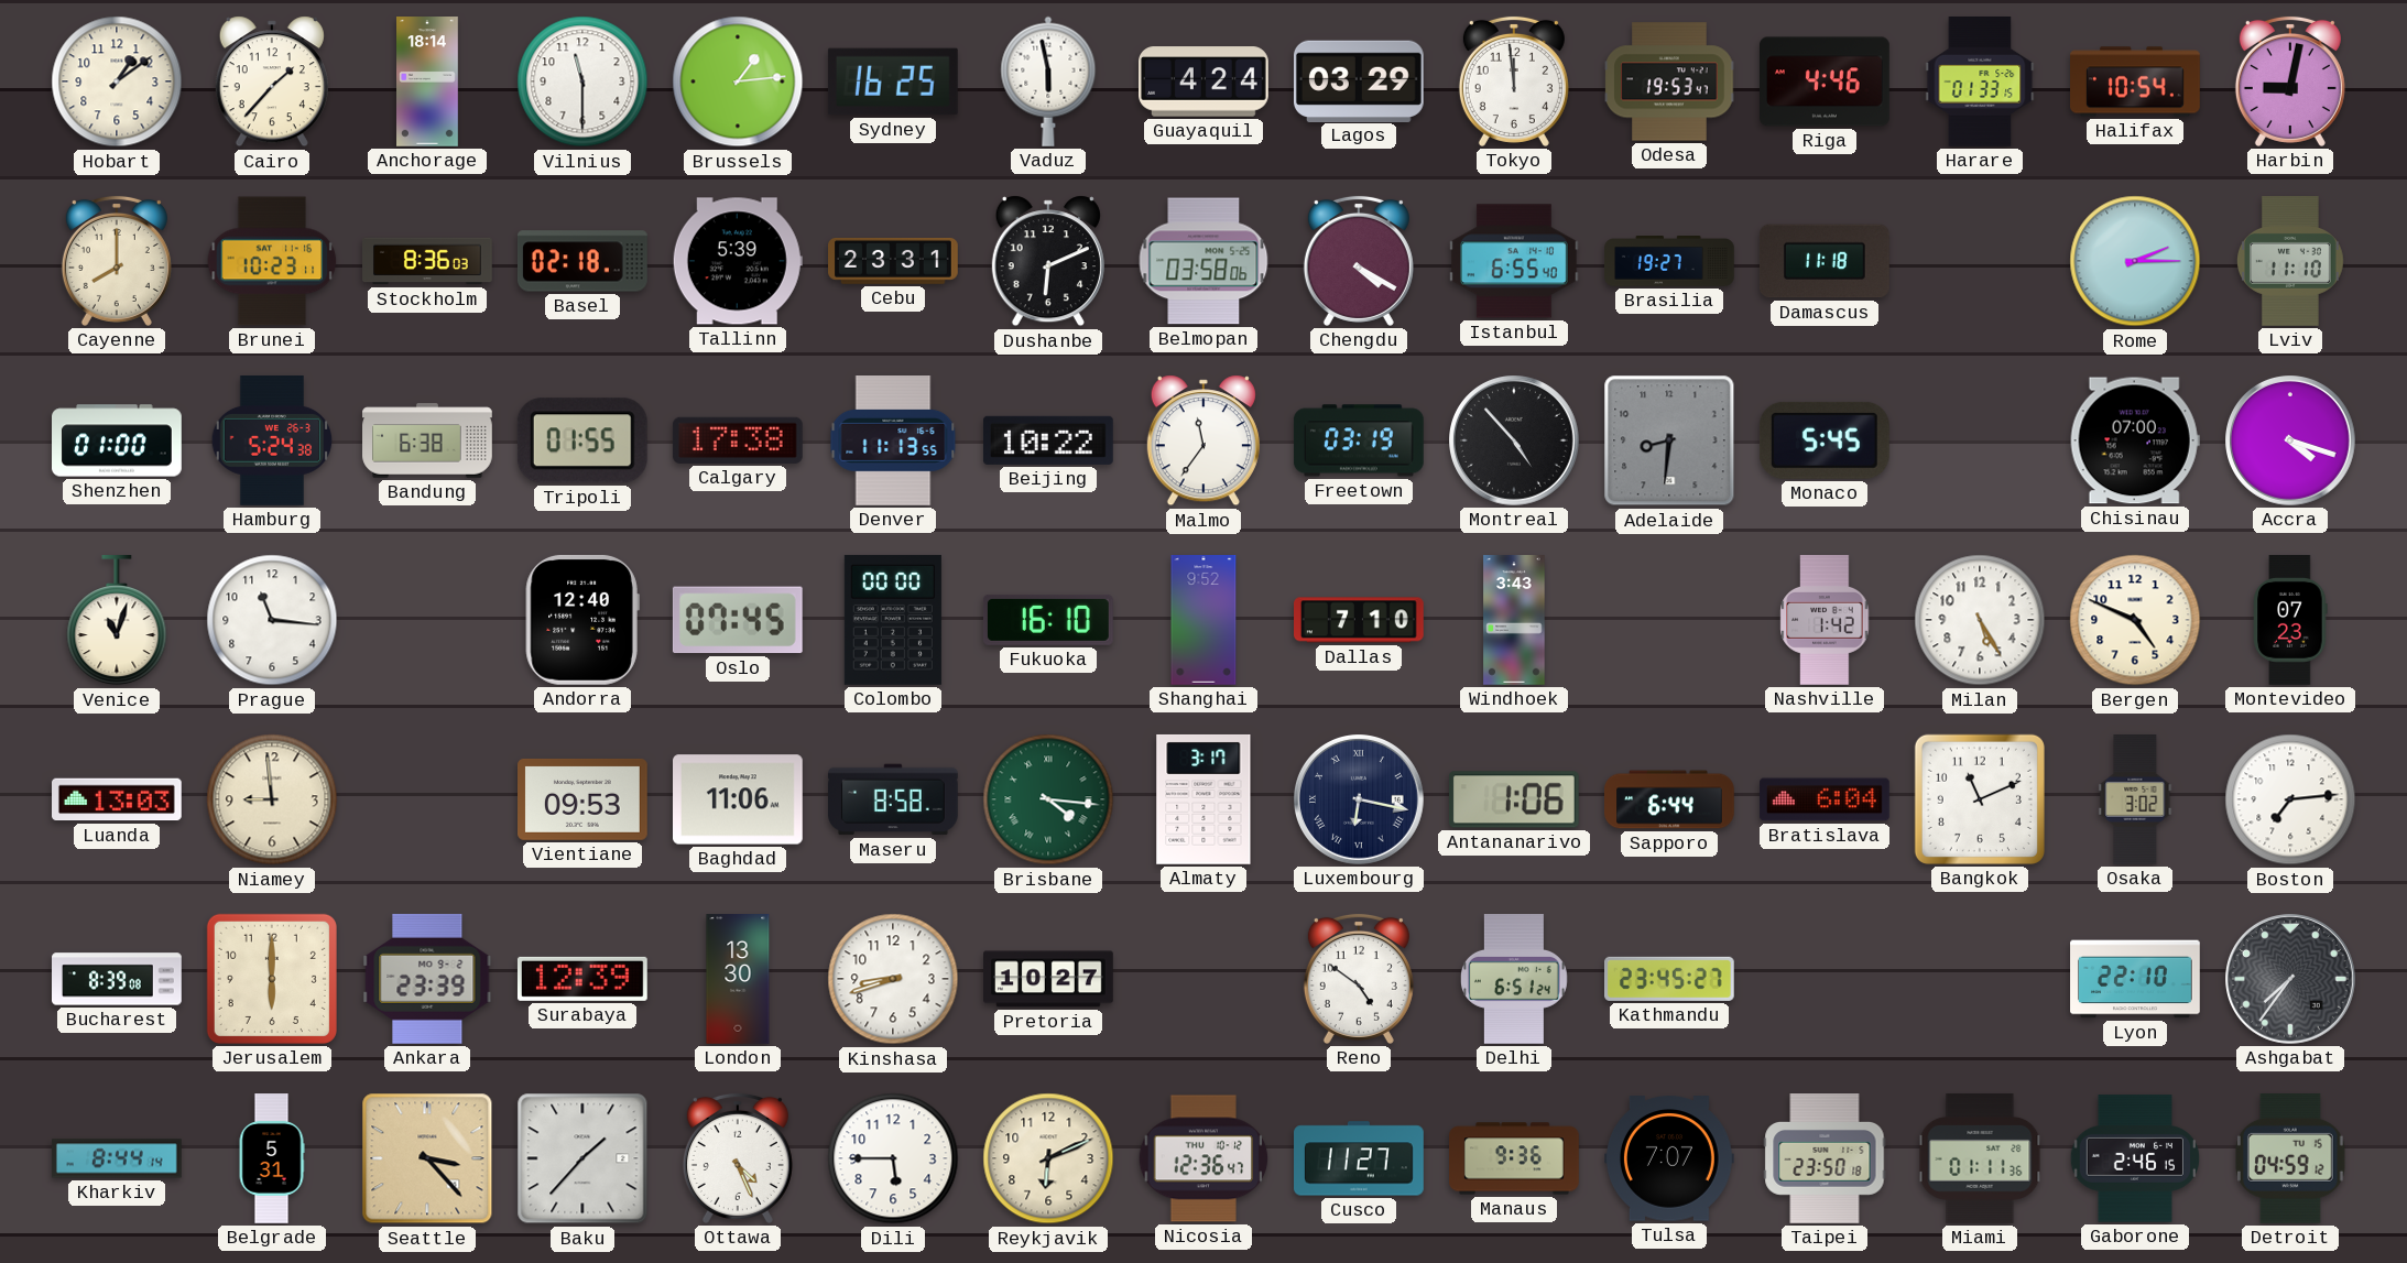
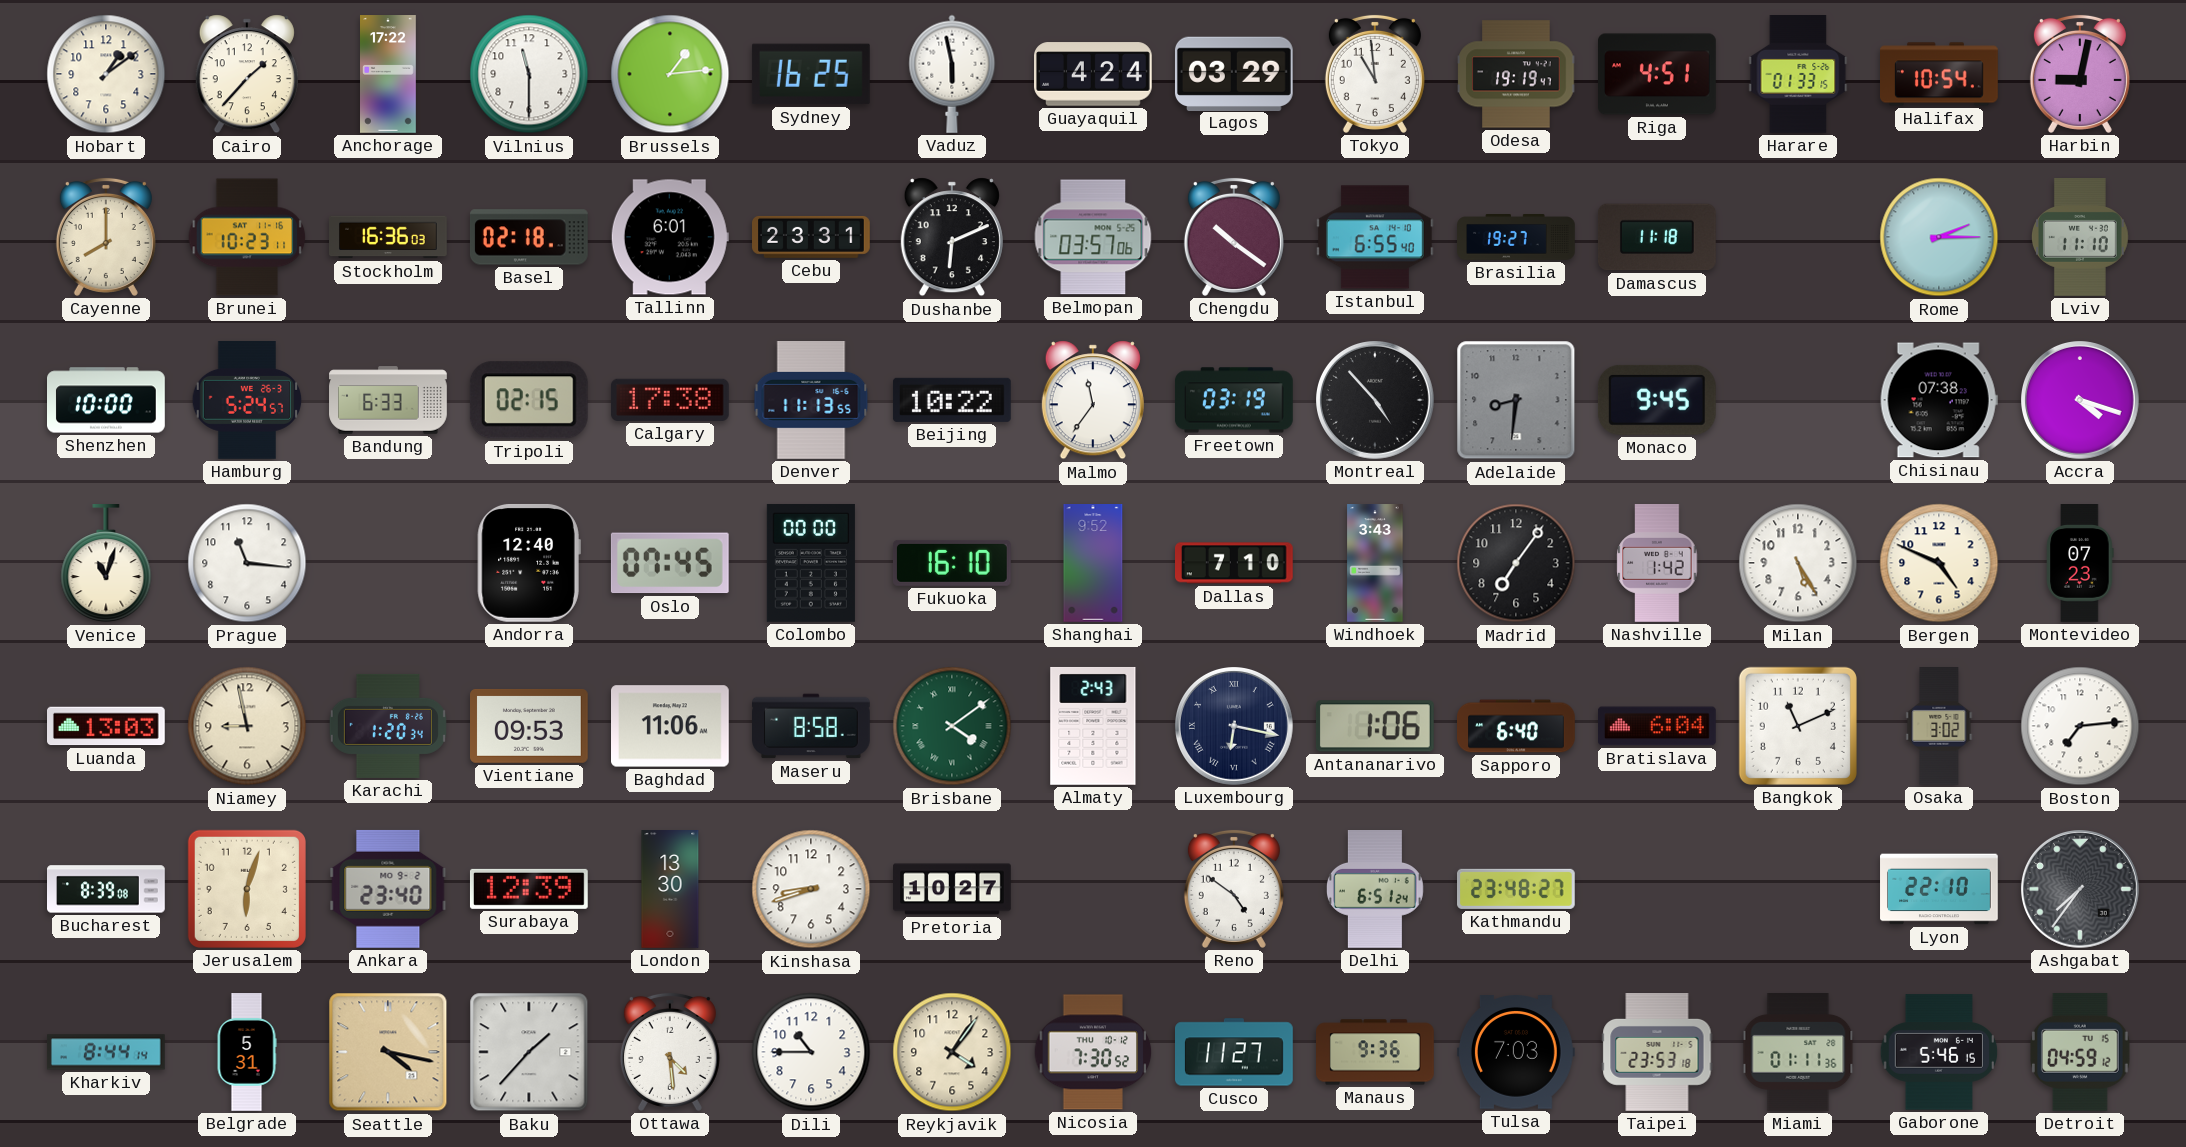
Anchorage: 18:14 -> 17:22
Tokyo: 11:59 -> 10:59
Odesa: 19:53 -> 19:19
Riga: 4:46 -> 4:51
Stockholm: 8:36 -> 16:36
Tallinn: 5:39 -> 6:01
Belmopan: 03:58 -> 03:57
Chengdu: 4:20 -> 10:21
Shenzhen: 01:00 -> 10:00
Hamburg: 5:24:38 -> 5:24:57
Bandung: 6:38 -> 6:33
Tripoli: 01:55 -> 02:15
Monaco: 5:45 -> 9:45
Chisinau: 07:00 -> 07:38
Madrid: none -> 7:06
Niamey: 8:59 -> 8:58
Karachi: none -> 1:20
Brisbane: 4:16 -> 4:09
Almaty: 3:17 -> 2:43
Sapporo: 6:44 -> 6:40
Jerusalem: 6:00 -> 6:03
Ankara: 23:39 -> 23:40
Kathmandu: 23:45 -> 23:48
Seattle: 3:23 -> 4:17
Ottawa: 4:26 -> 4:29
Dili: 5:45 -> 10:45
Reykjavik: 6:11 -> 4:06
Nicosia: 12:36 -> 7:30
Tulsa: 7:07 -> 7:03
Taipei: 23:50 -> 23:53
Gaborone: 2:46 -> 5:46
